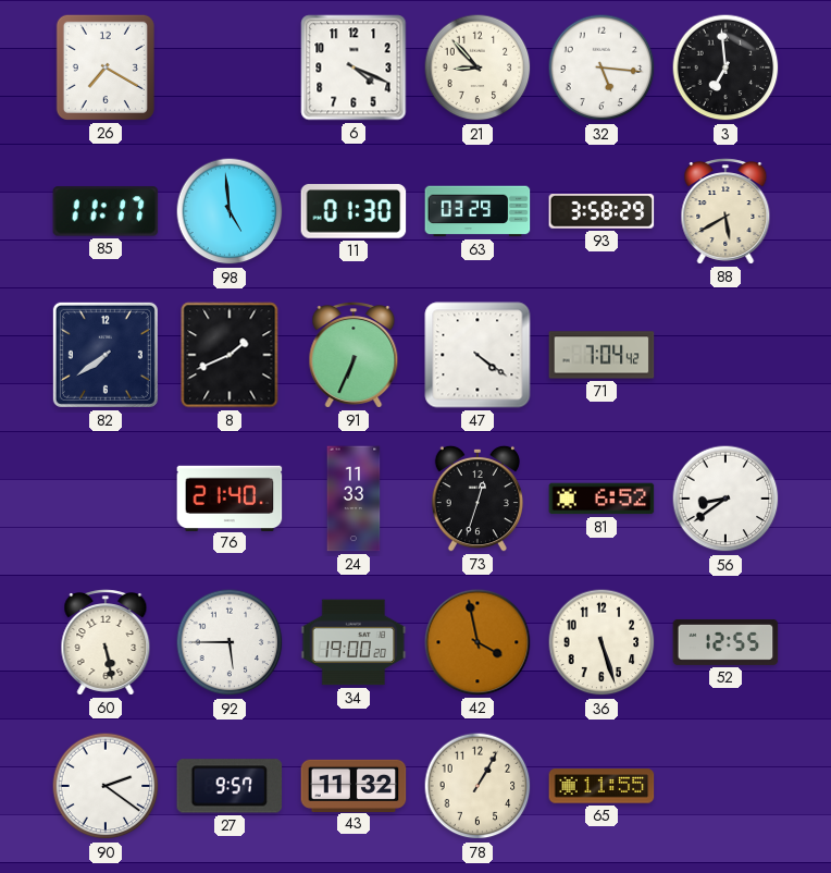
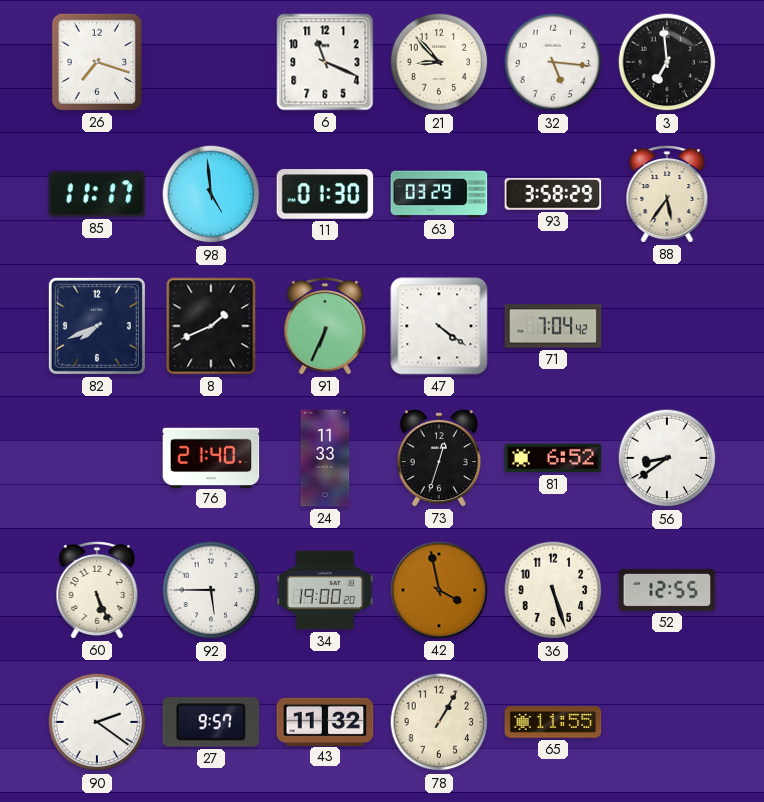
26: 7:20 -> 7:18
6: 4:19 -> 11:19
88: 5:40 -> 5:36
82: 7:39 -> 7:41
60: 5:28 -> 5:26
